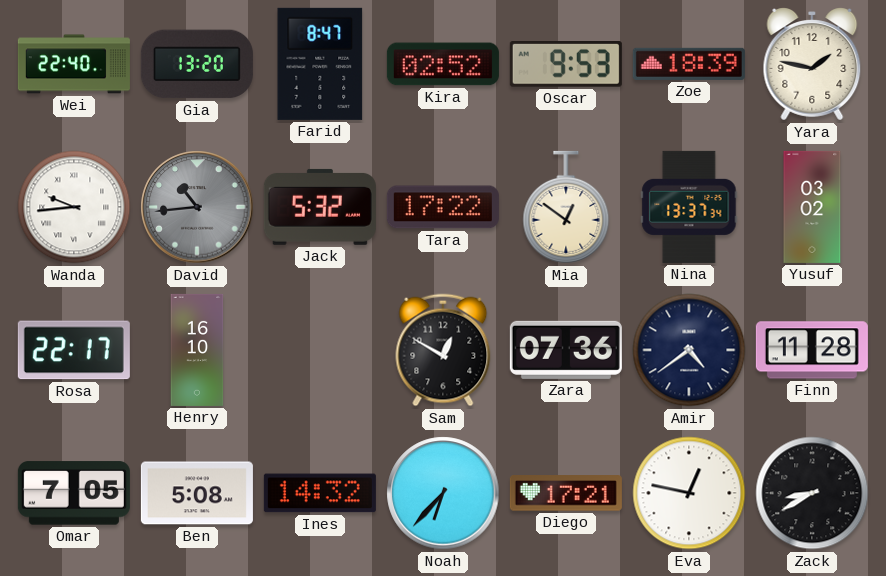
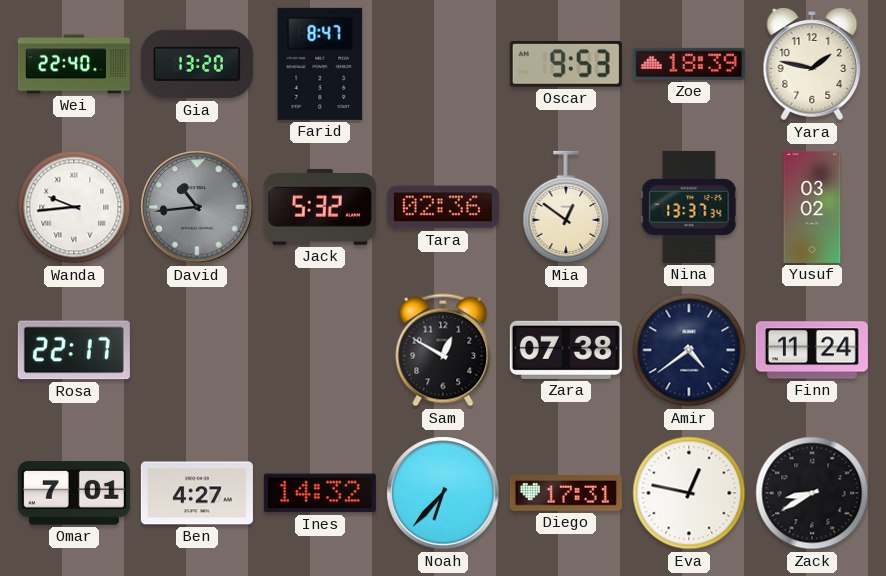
Kira: 02:52 -> none
Tara: 17:22 -> 02:36
Henry: 16:10 -> none
Zara: 07:36 -> 07:38
Finn: 11:28 -> 11:24
Omar: 7:05 -> 7:01
Ben: 5:08 -> 4:27
Diego: 17:21 -> 17:31
